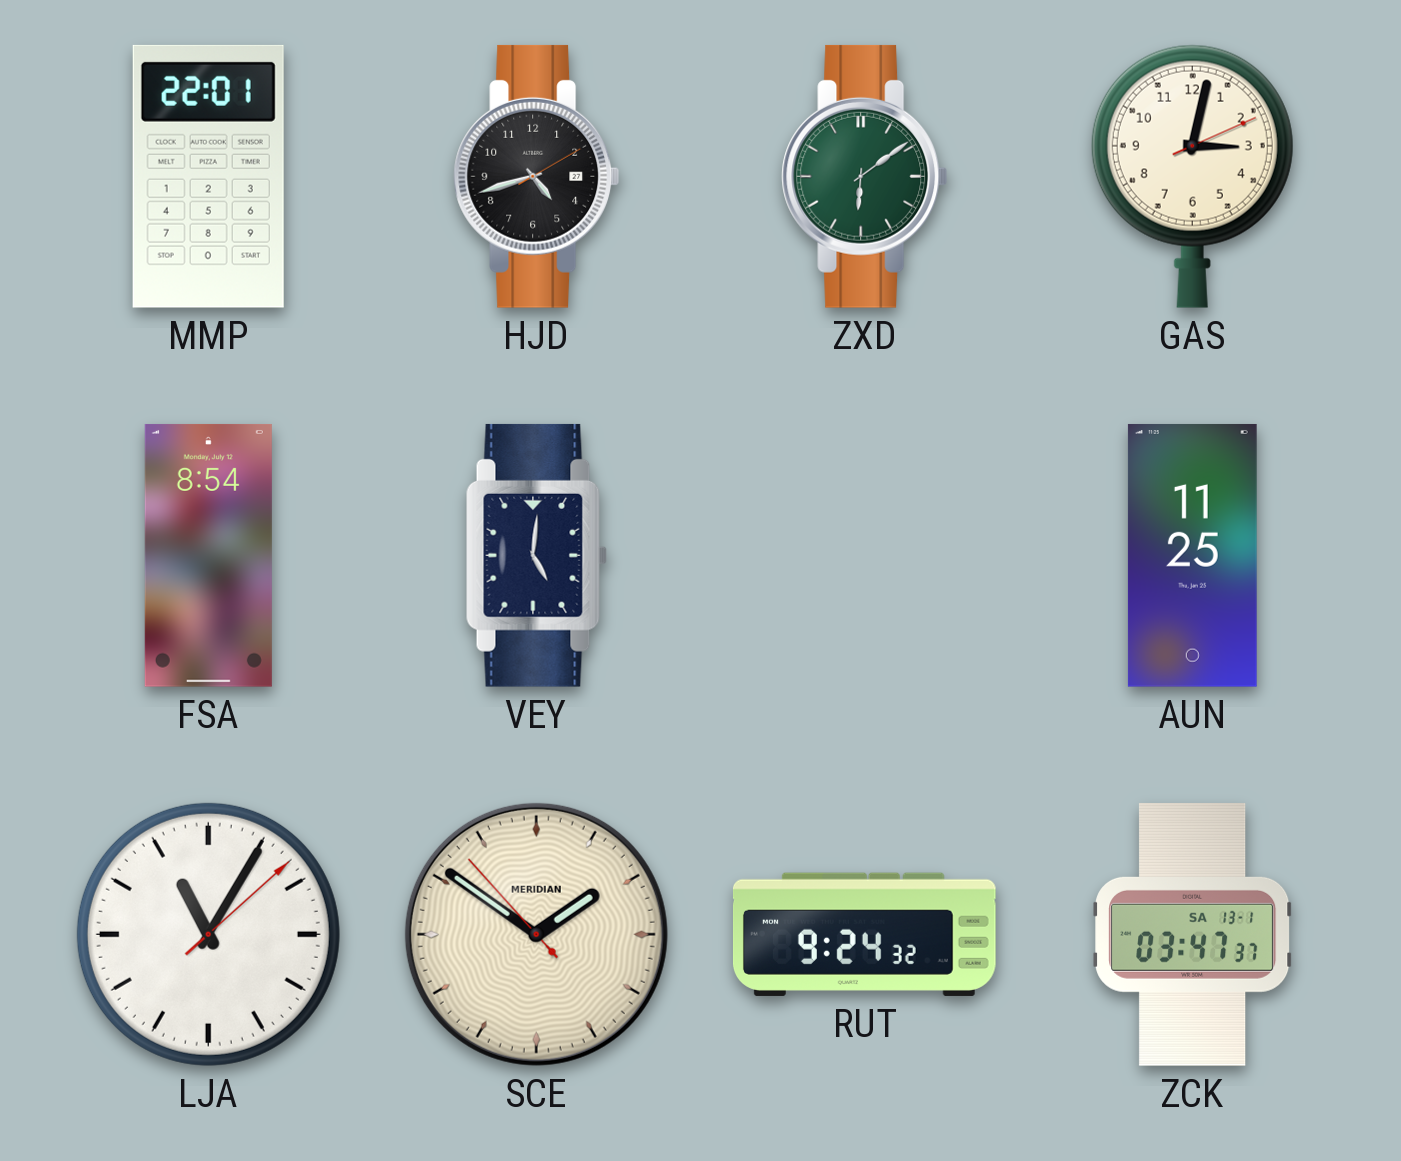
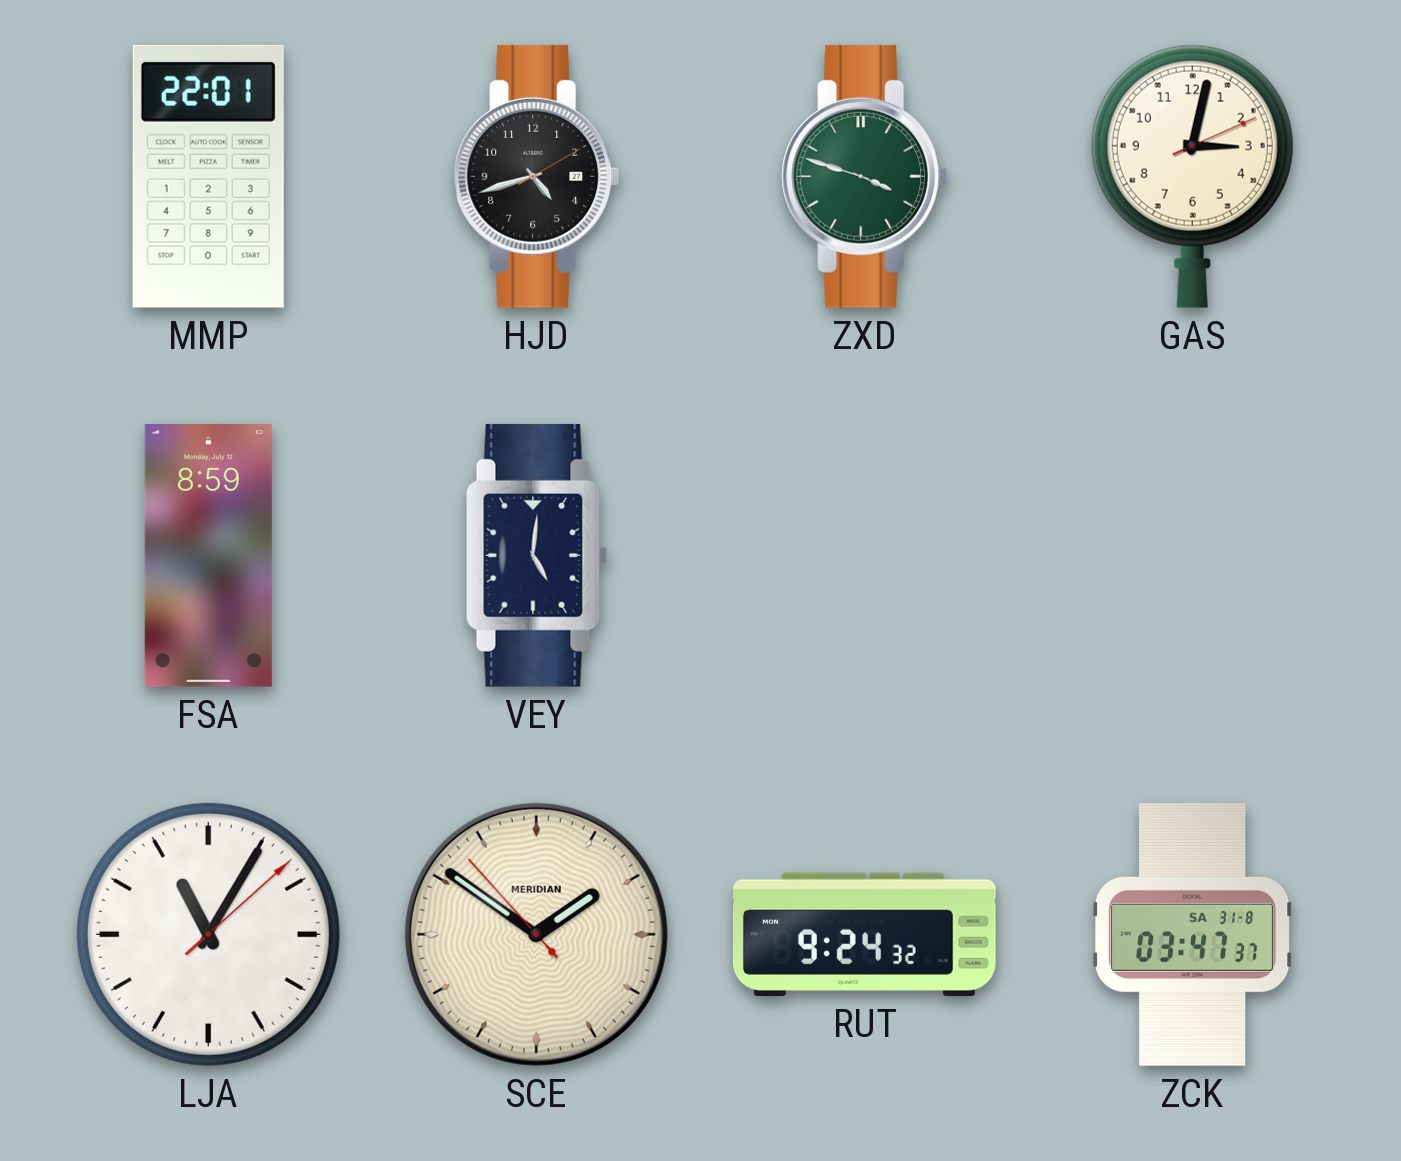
ZXD: 6:09 -> 3:48
FSA: 8:54 -> 8:59
AUN: 11:25 -> none
ZCK date: SA 13-1 -> SA 31-8
